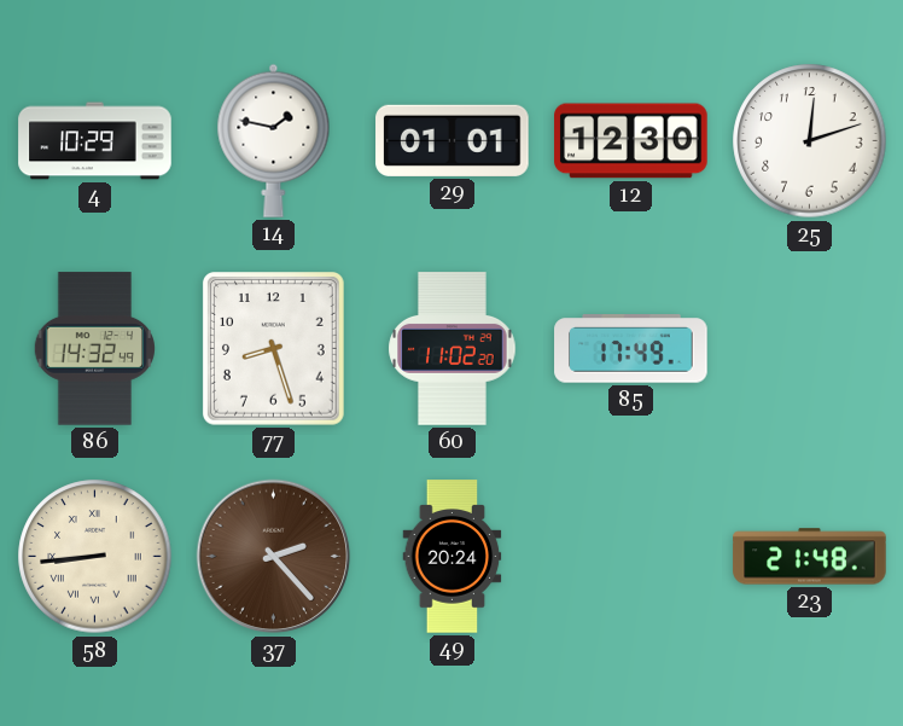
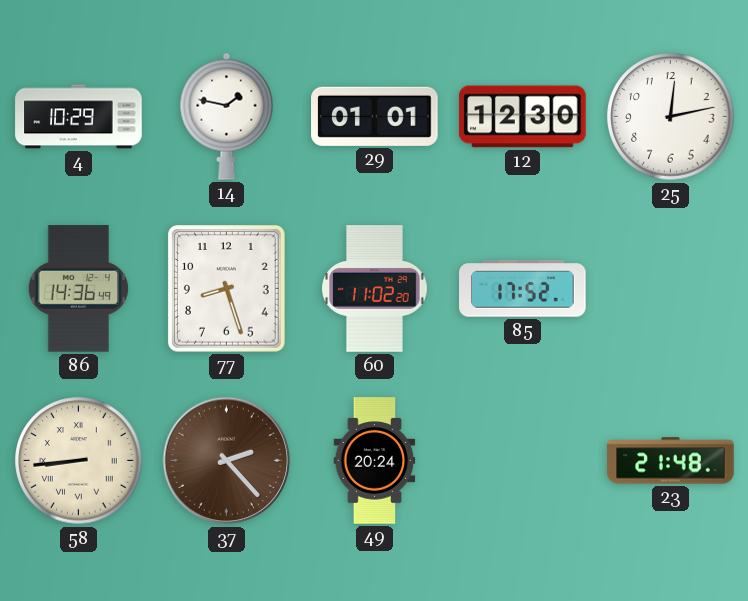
25: 12:12 -> 12:13
86: 14:32 -> 14:36
85: 17:49 -> 17:52
